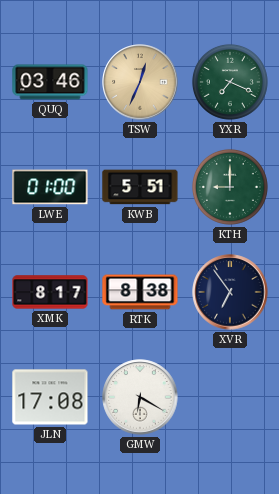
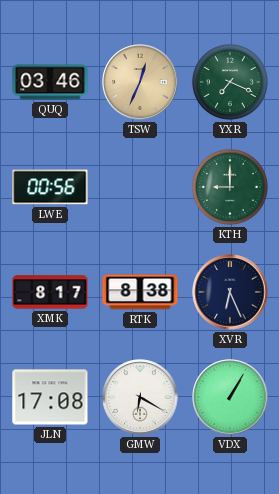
LWE: 01:00 -> 00:56
KWB: 5:51 -> none
XVR: 6:54 -> 6:26
VDX: none -> 1:05
